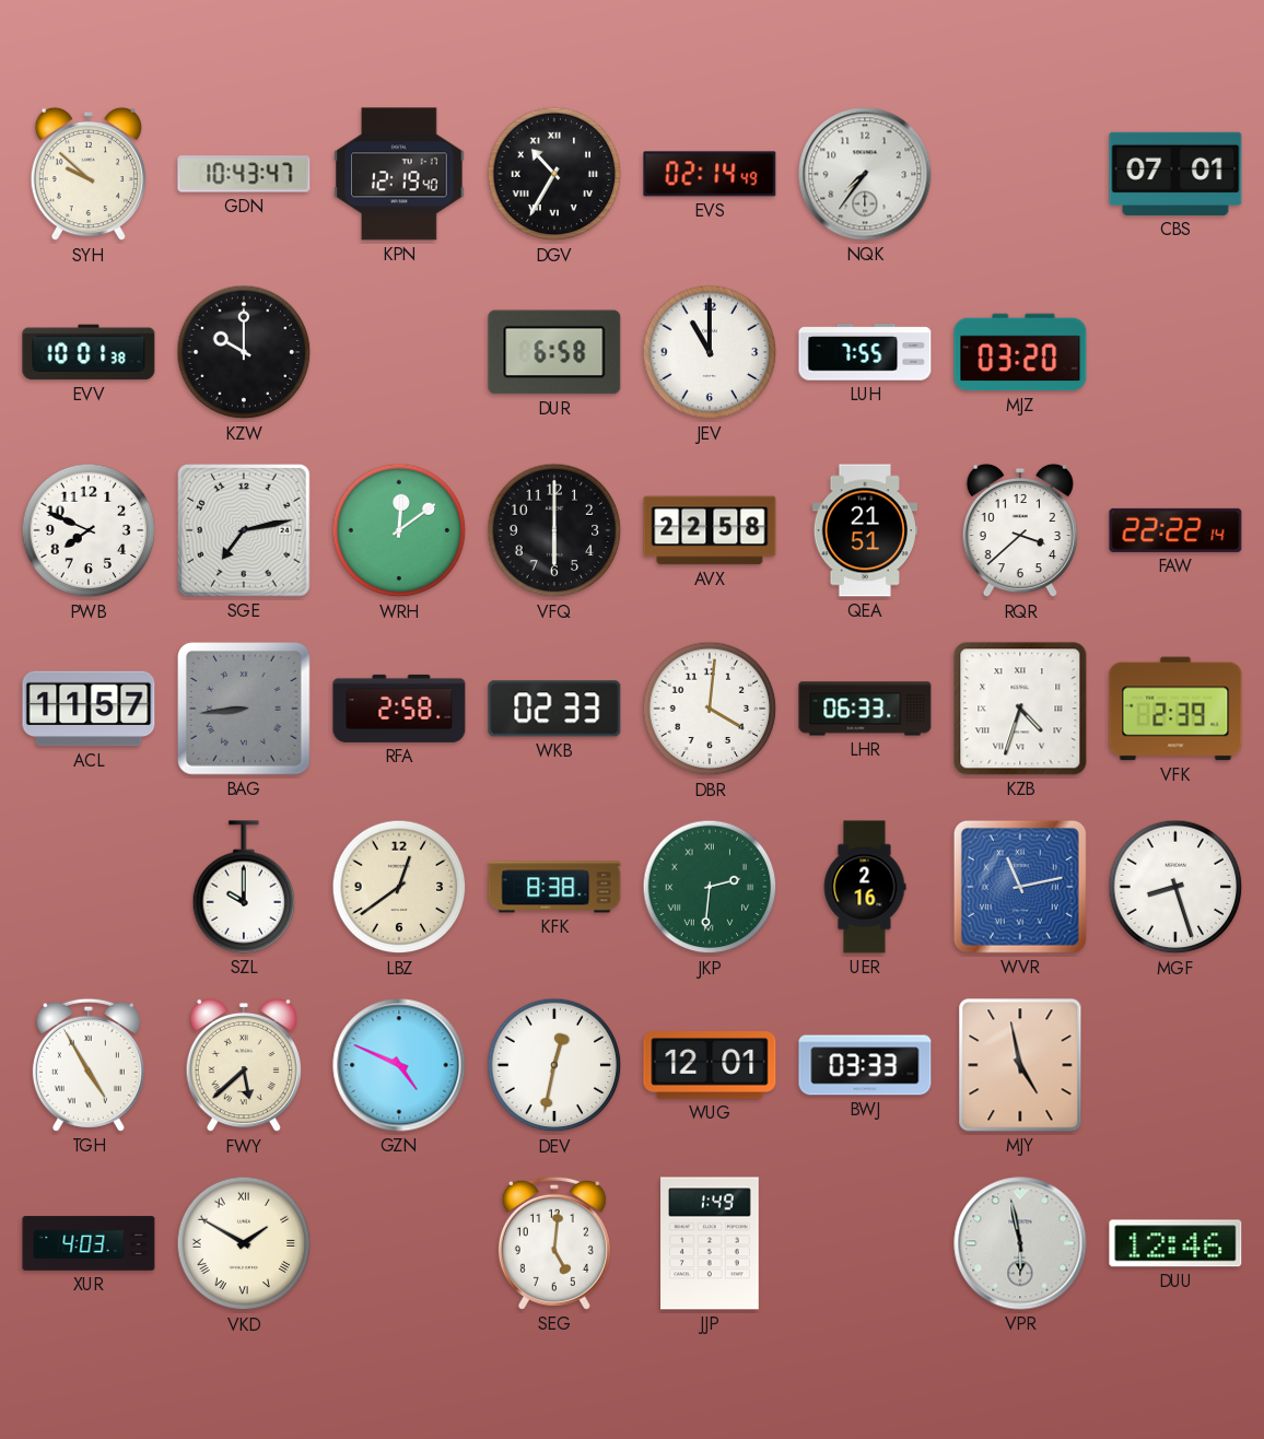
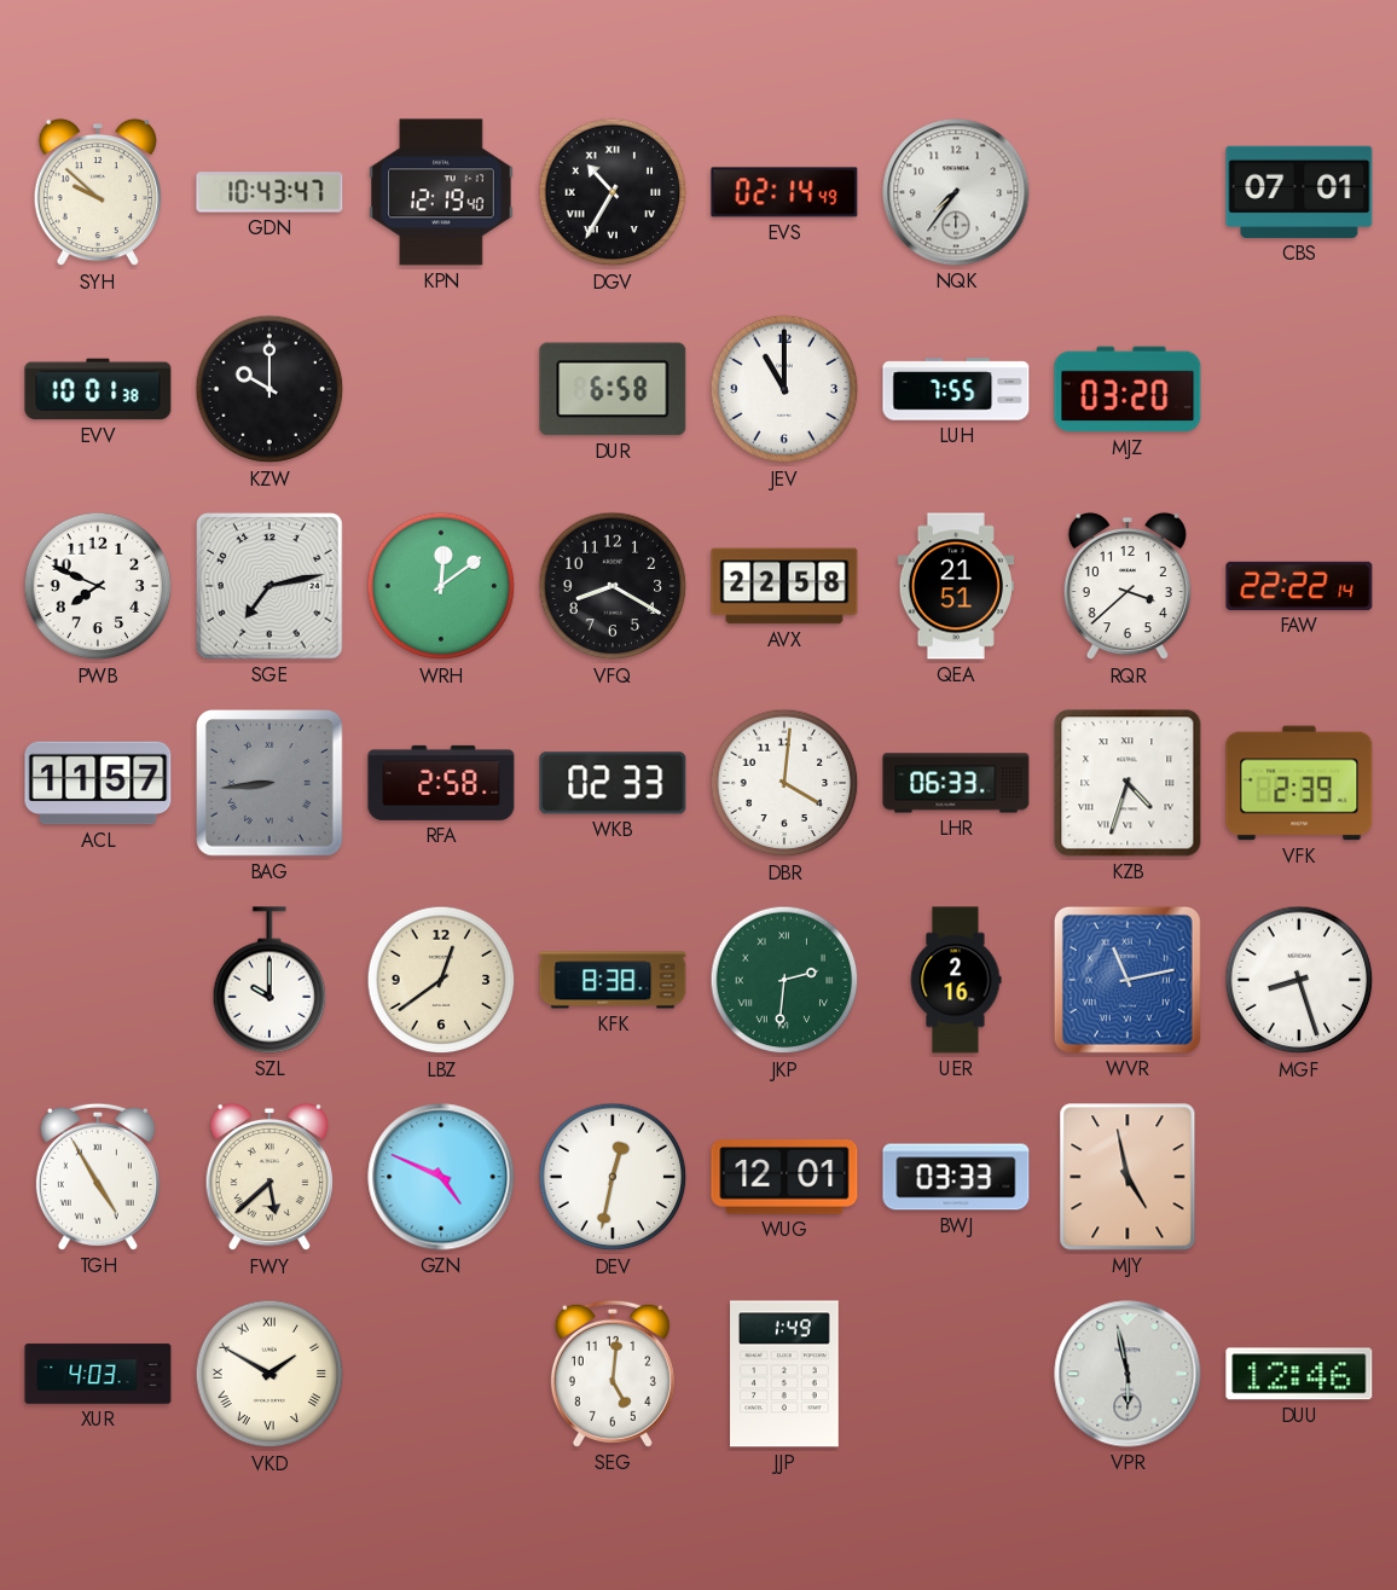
VFQ: 6:00 -> 8:20
